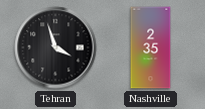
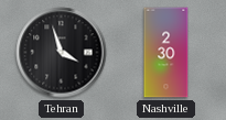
Nashville: 2:35 -> 2:30
